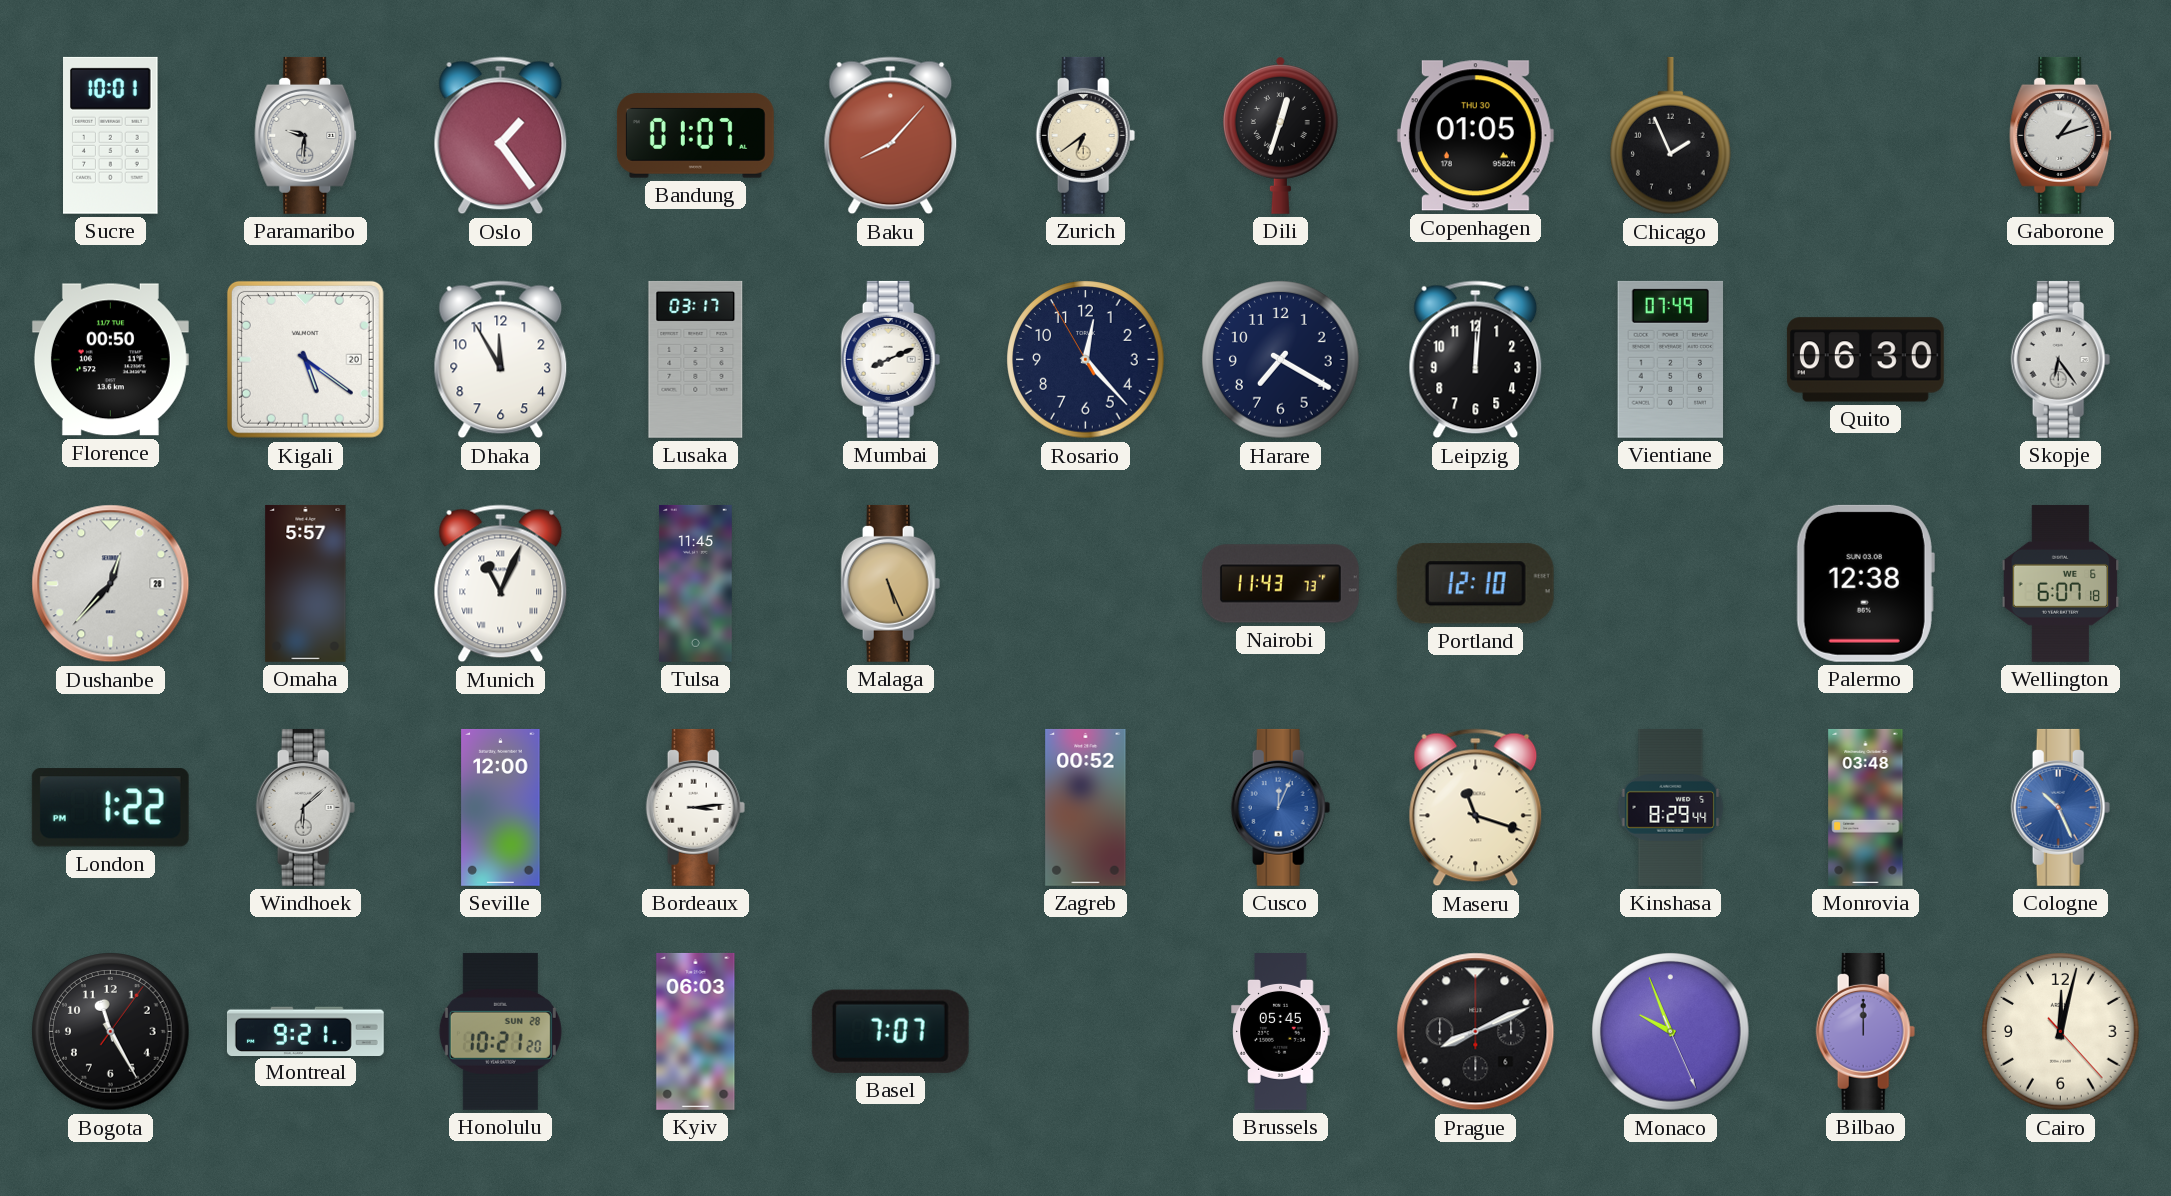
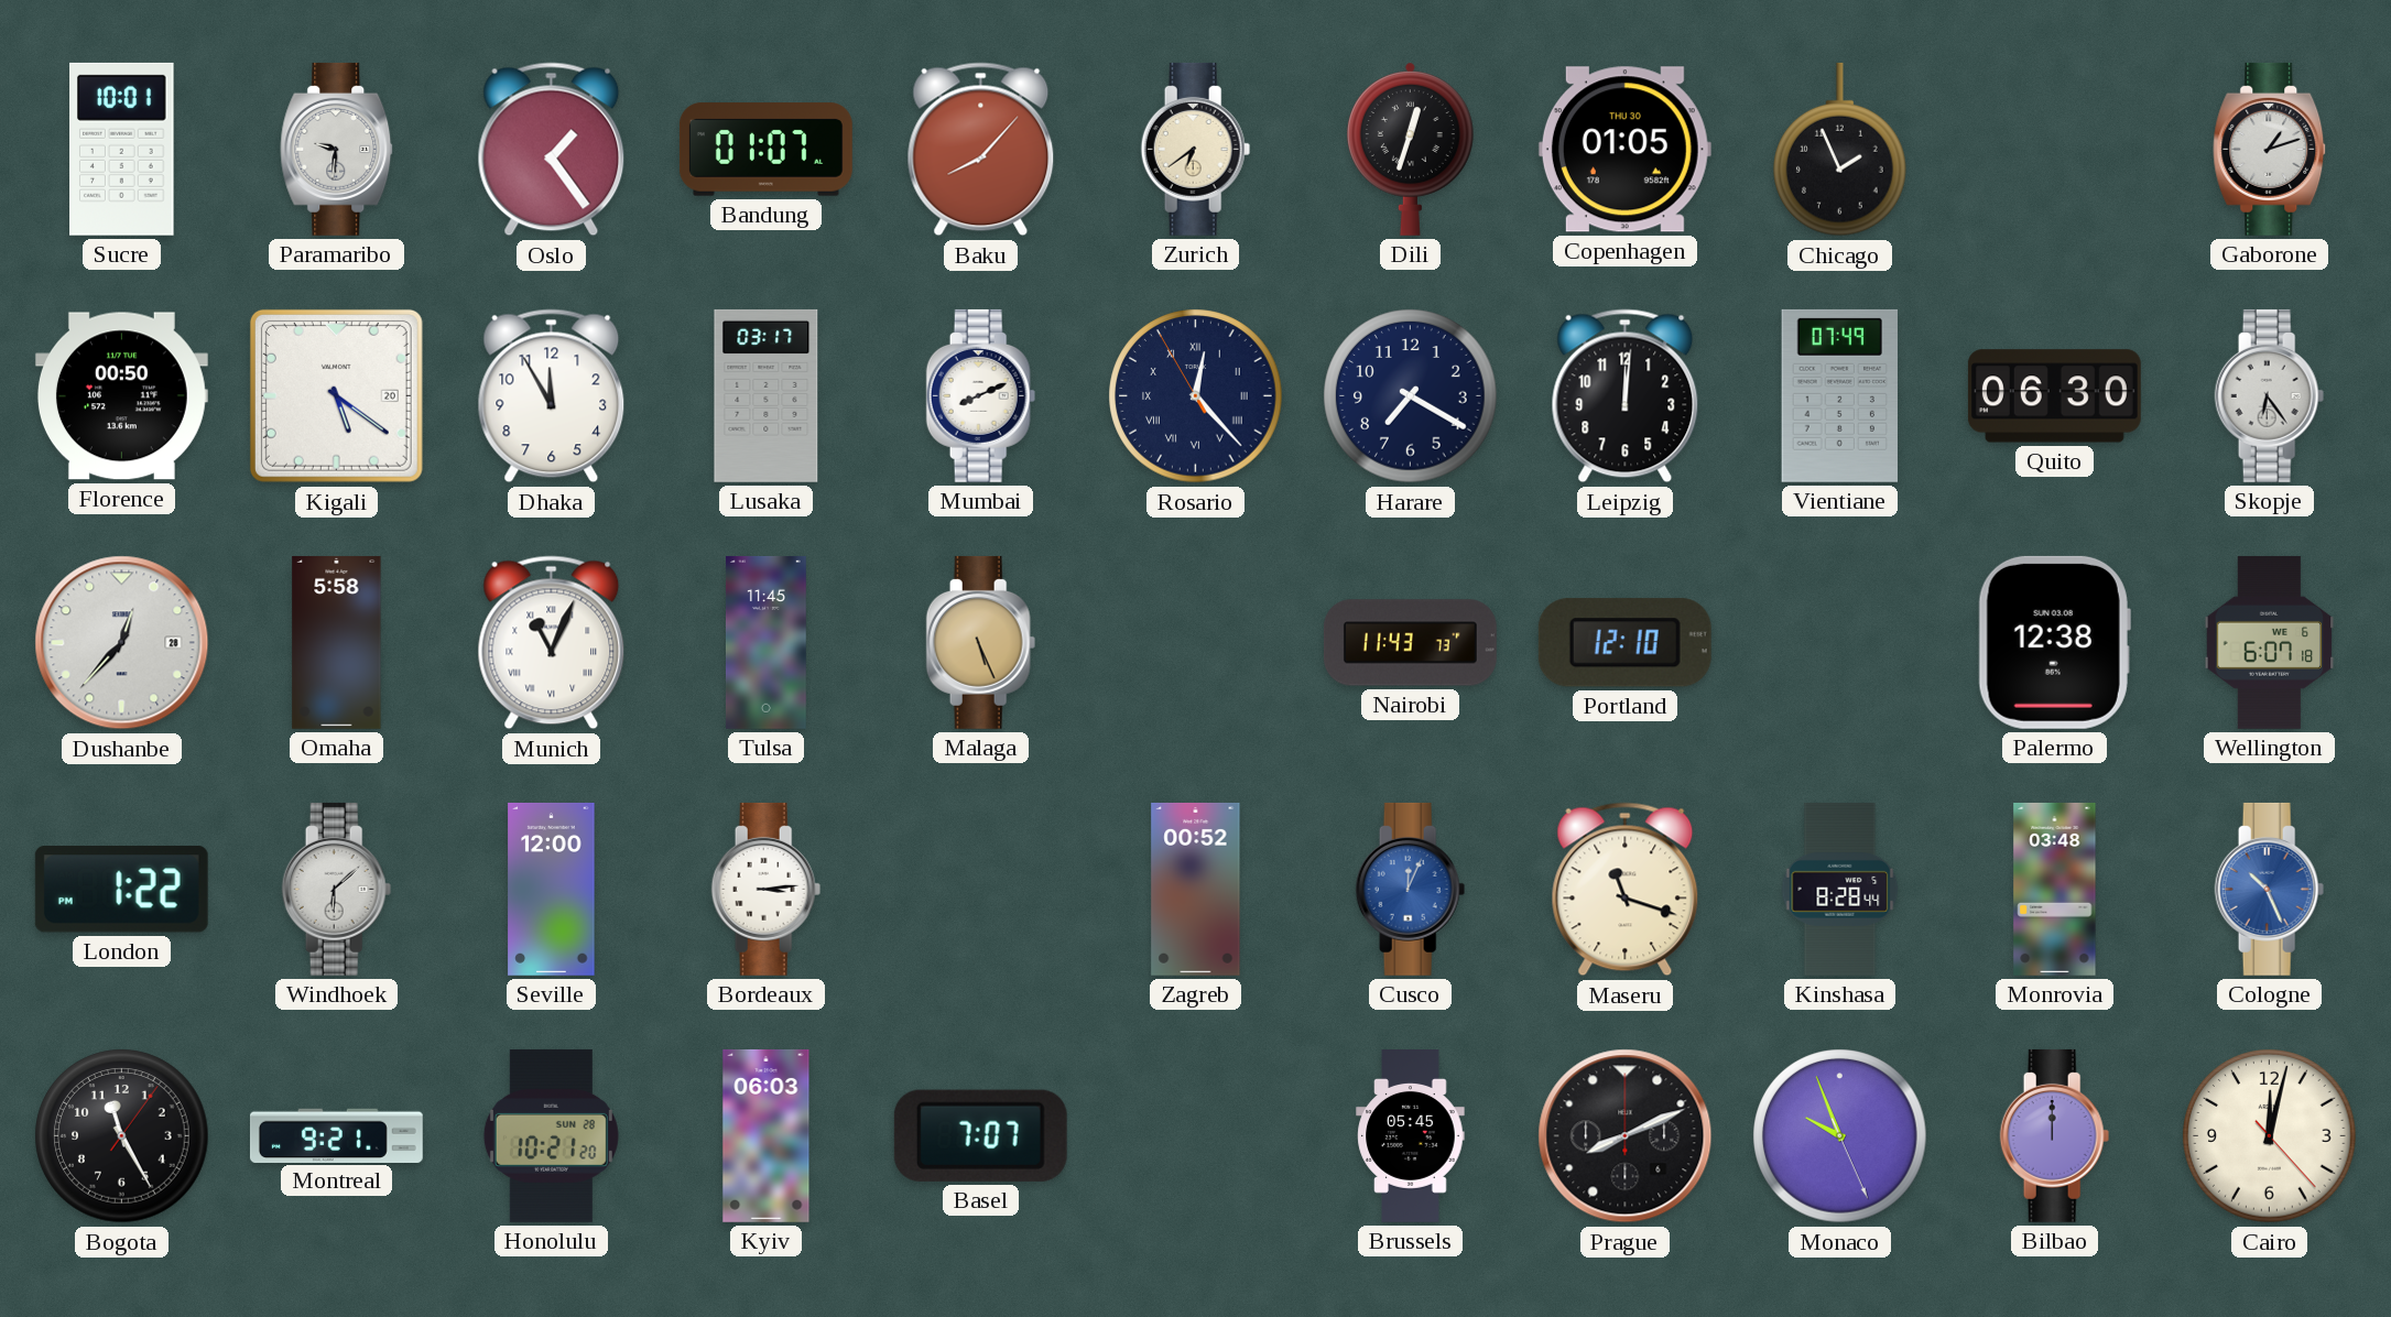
Rosario numerals: Arabic -> Roman
Omaha: 5:57 -> 5:58
Kinshasa: 8:29 -> 8:28
